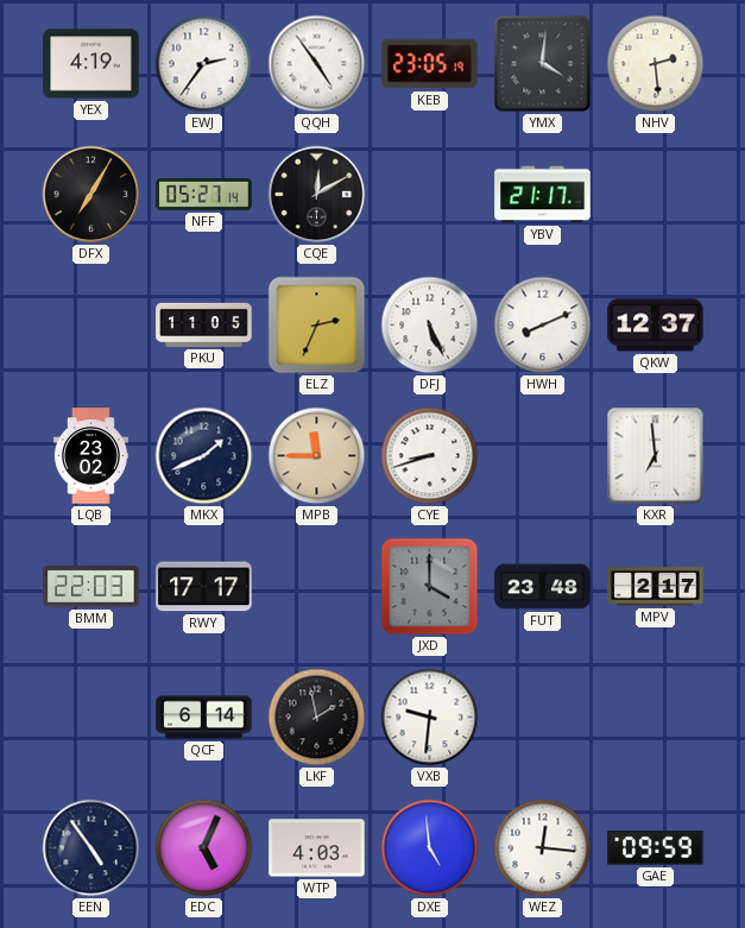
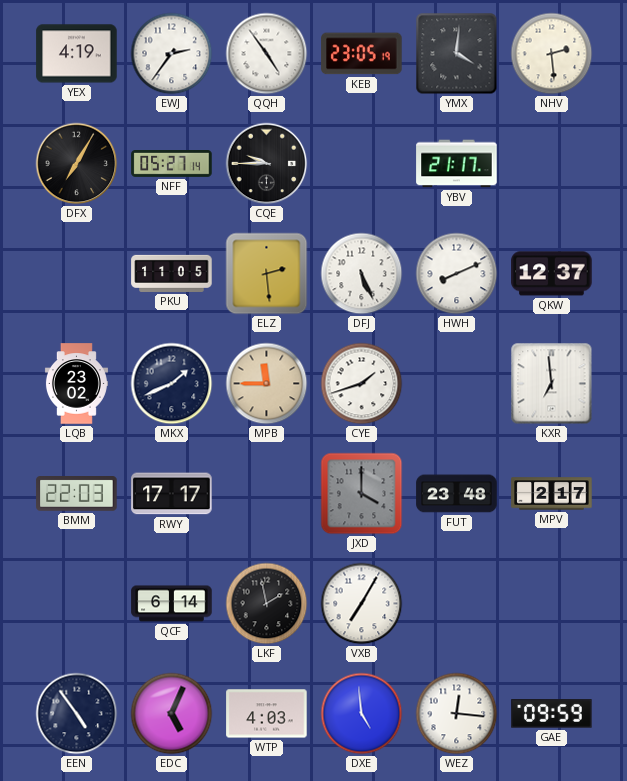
CQE: 12:10 -> 9:45
ELZ: 2:34 -> 2:29
CYE: 8:42 -> 1:42
VXB: 9:31 -> 7:05
